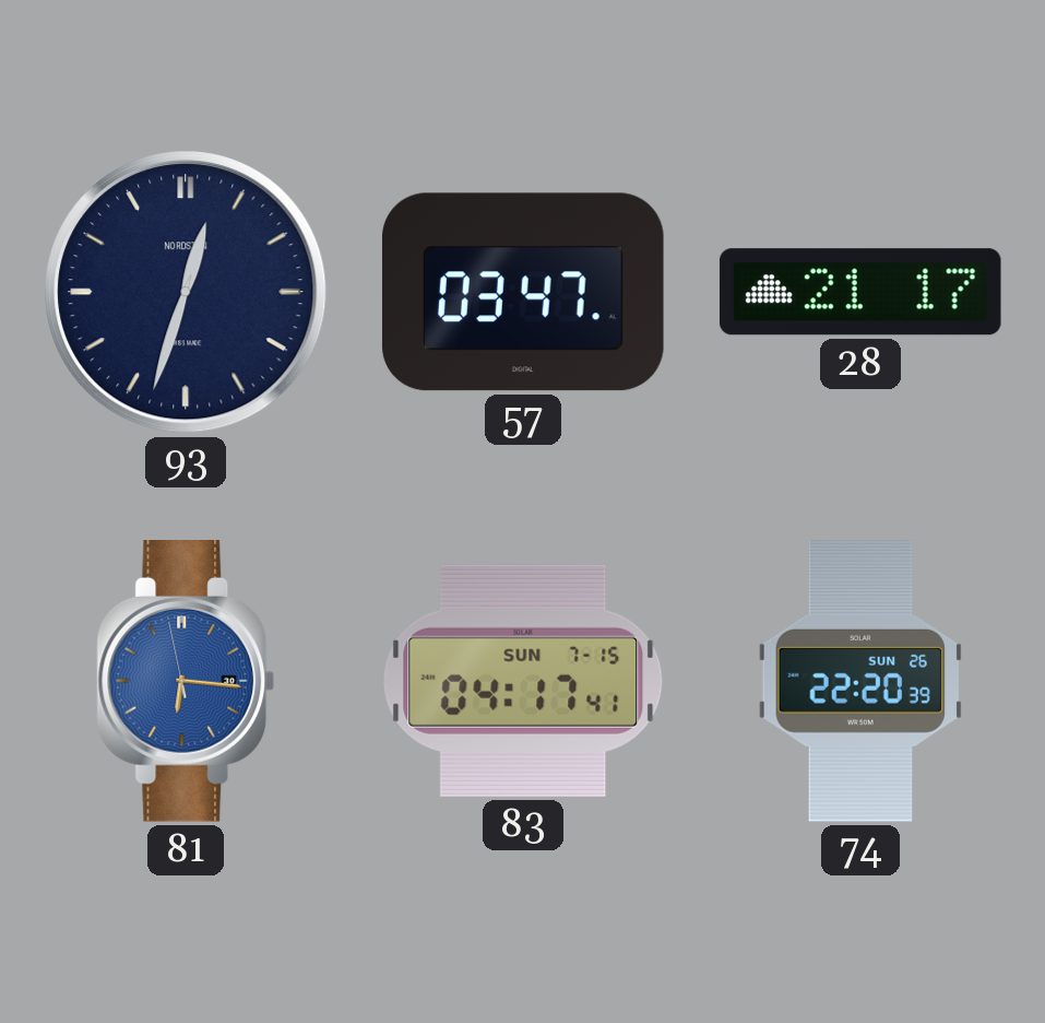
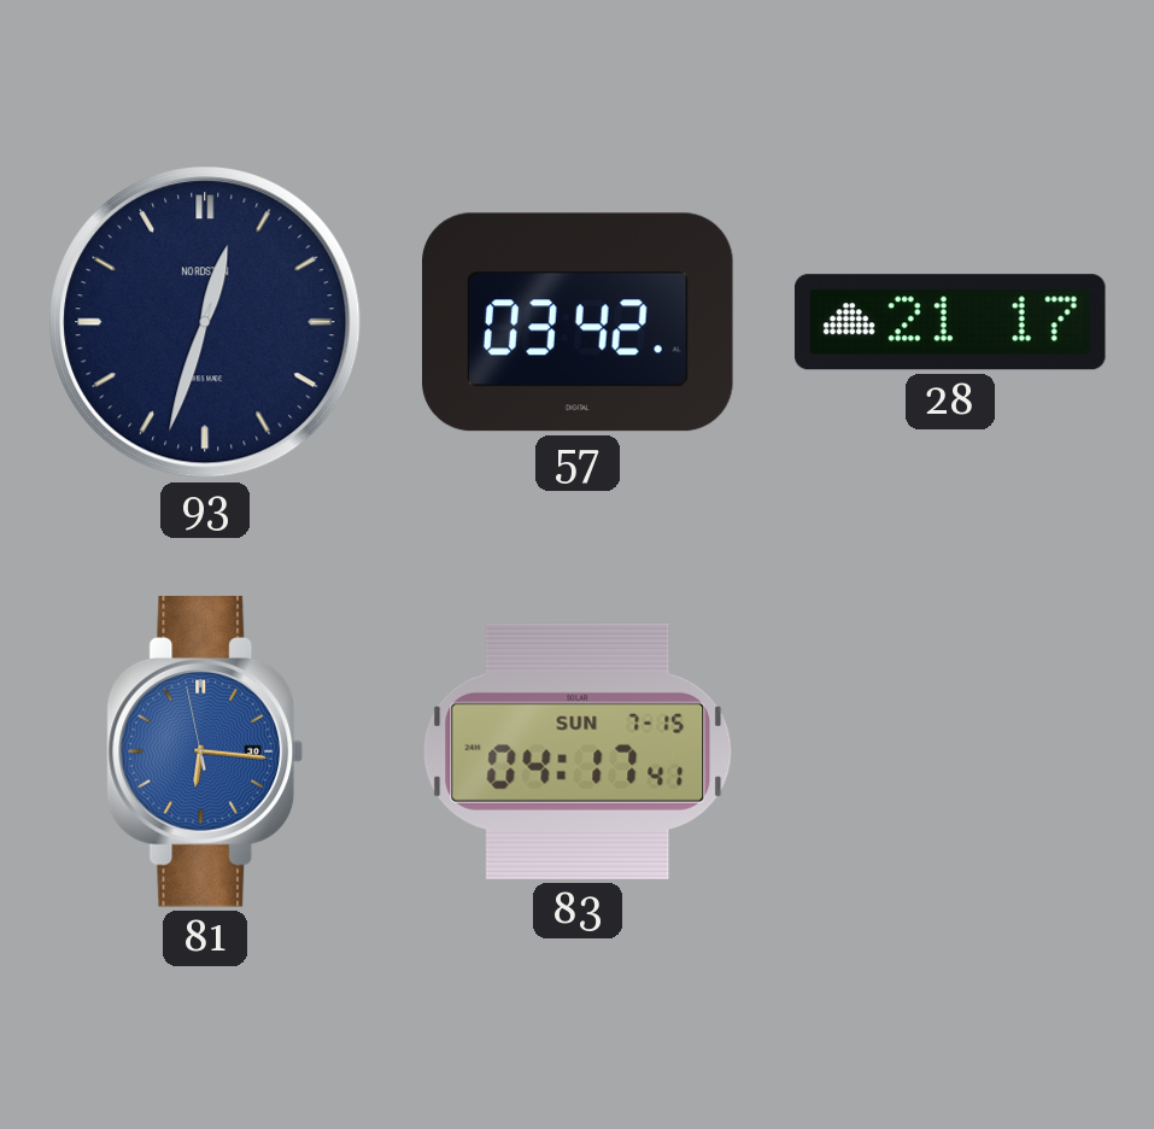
57: 03:47 -> 03:42
74: 22:20 -> none
